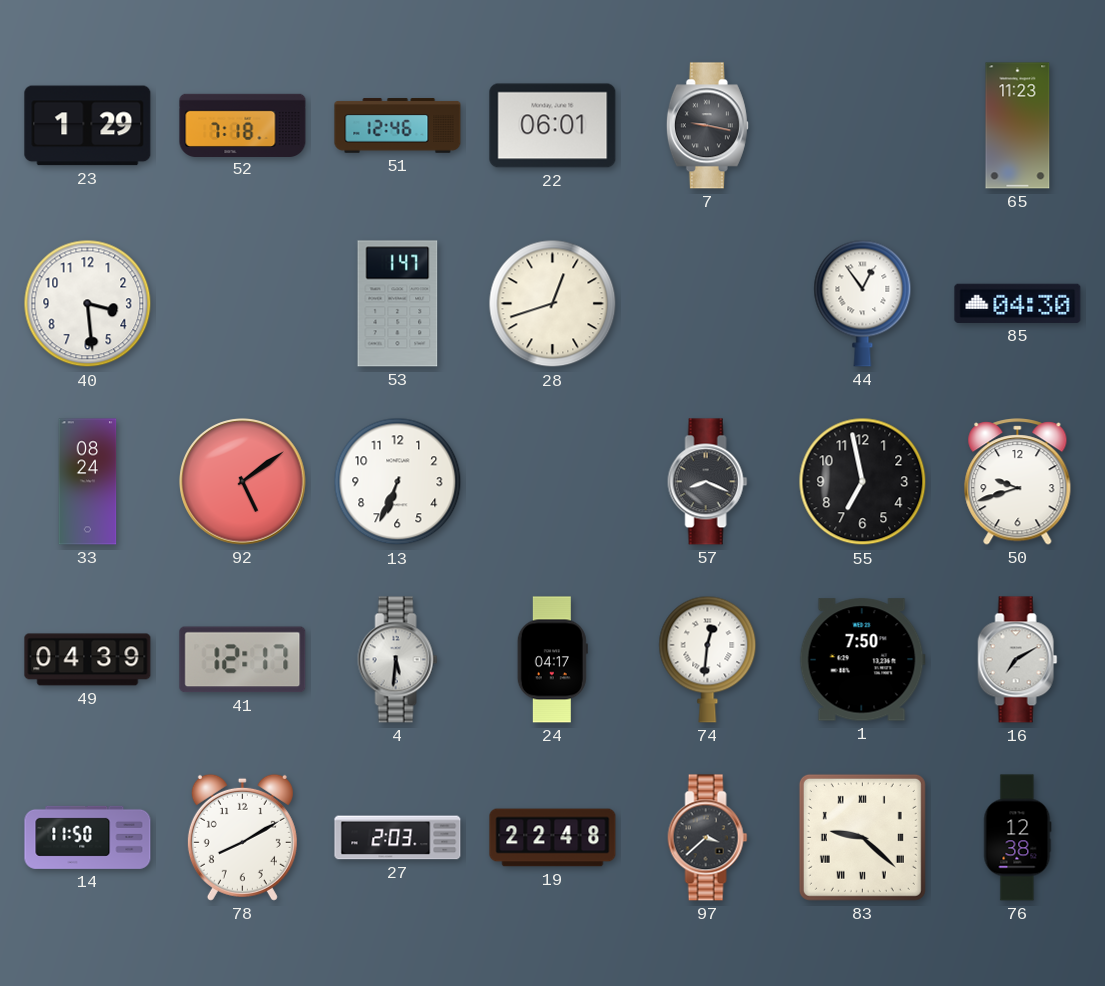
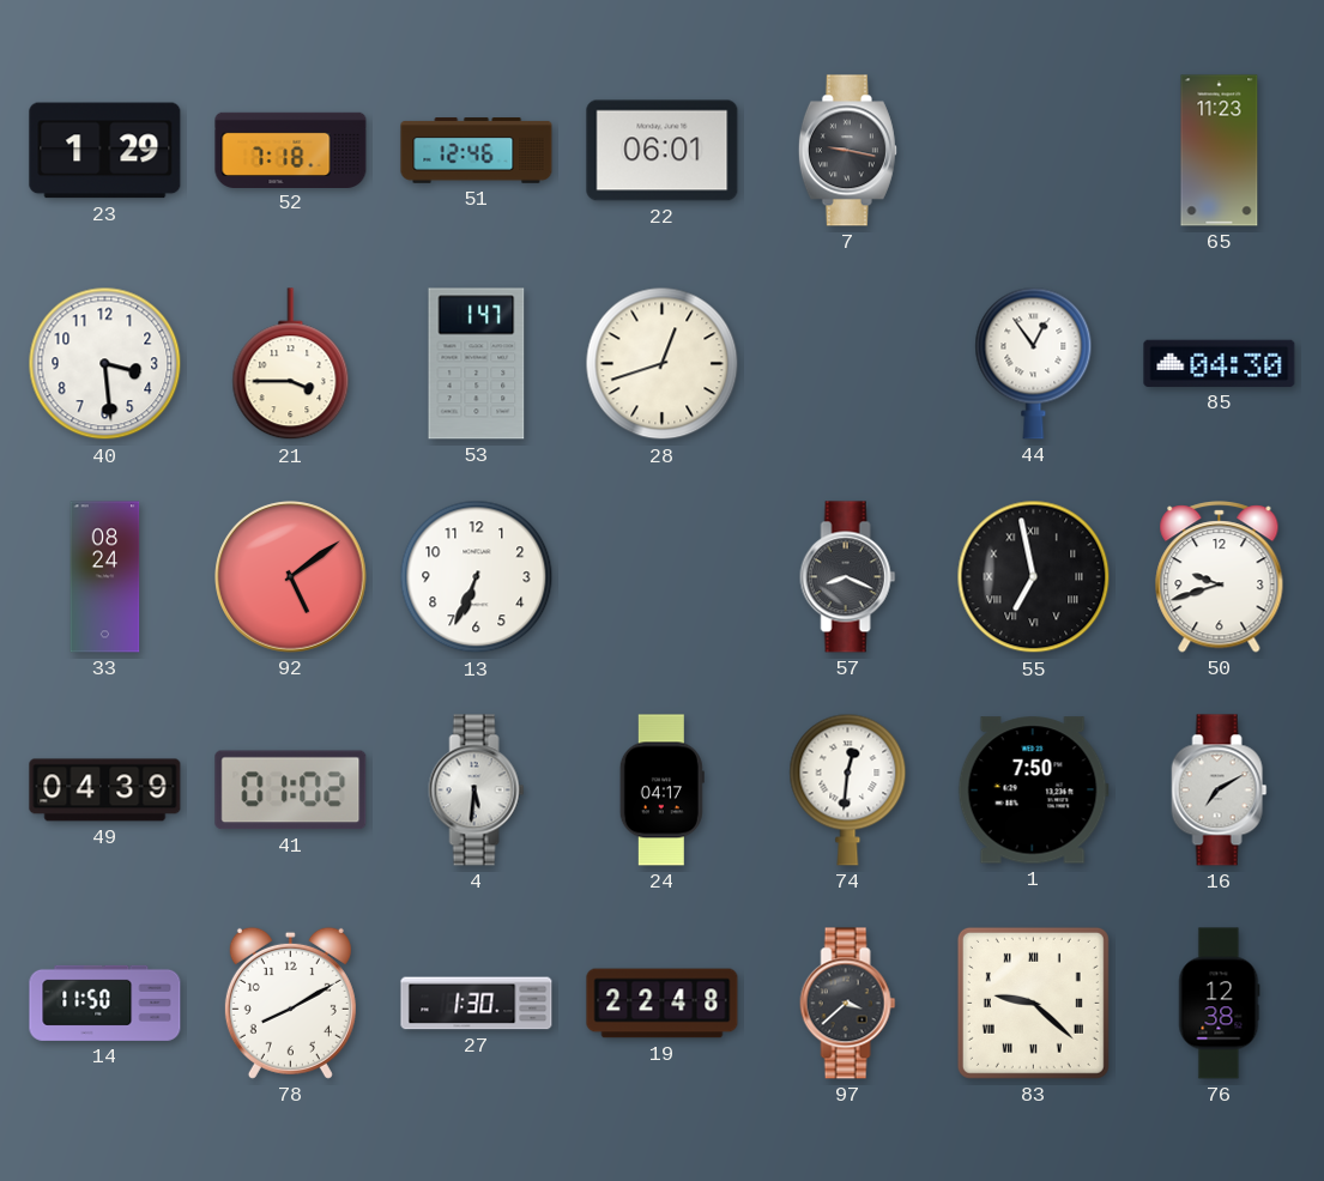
21: none -> 3:45
55 numerals: Arabic -> Roman
41: 12:17 -> 01:02
27: 2:03 -> 1:30
